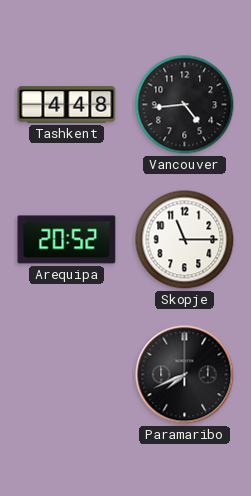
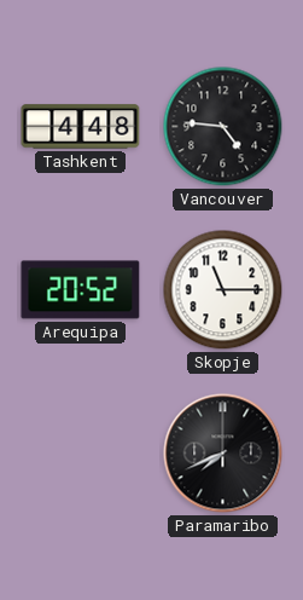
Vancouver: 4:44 -> 4:46
